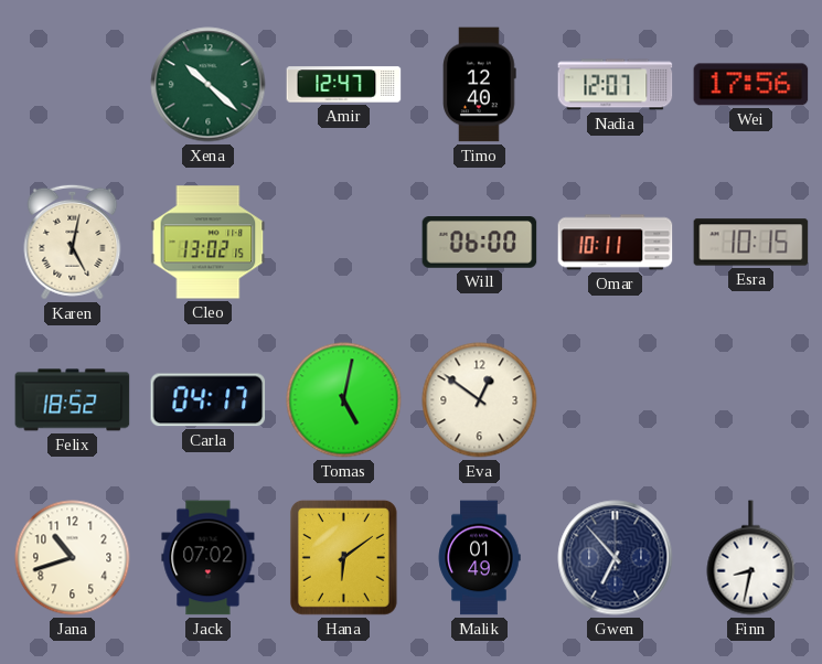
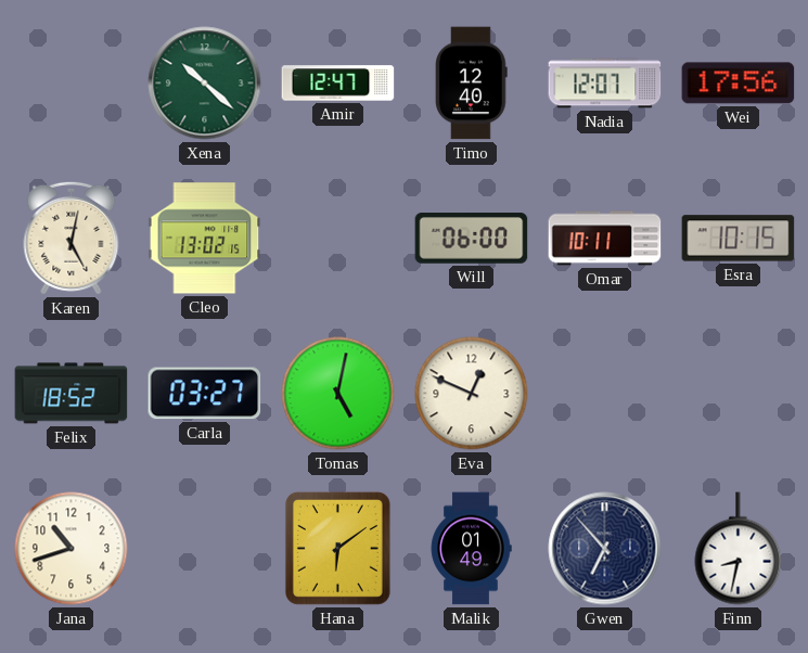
Carla: 04:17 -> 03:27
Eva: 12:51 -> 12:49
Jack: 07:02 -> none
